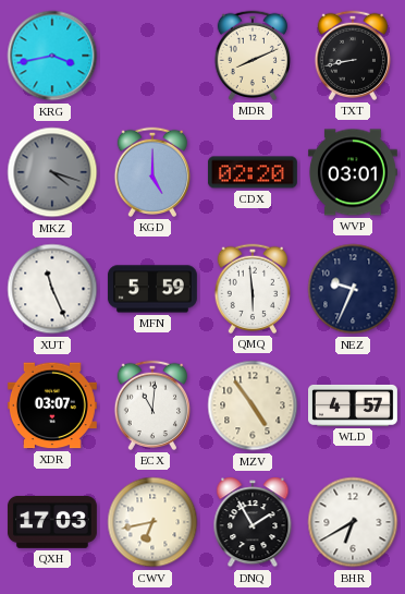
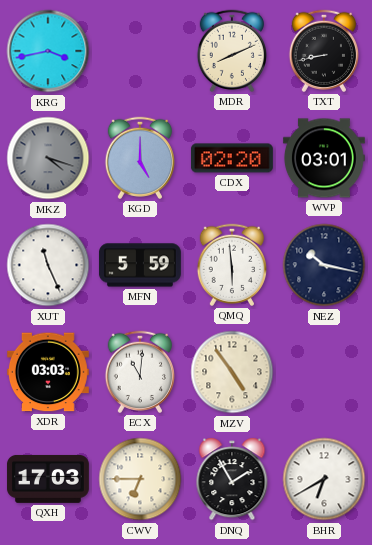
NEZ: 9:34 -> 10:17
XDR: 03:07 -> 03:03
WLD: 4:57 -> none
CWV: 6:43 -> 6:45
